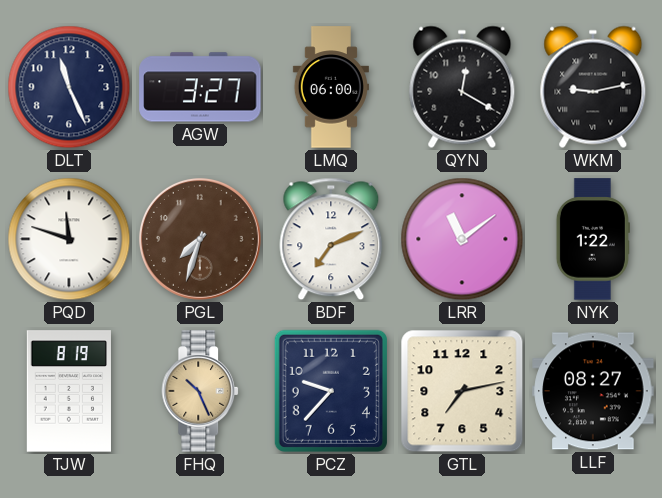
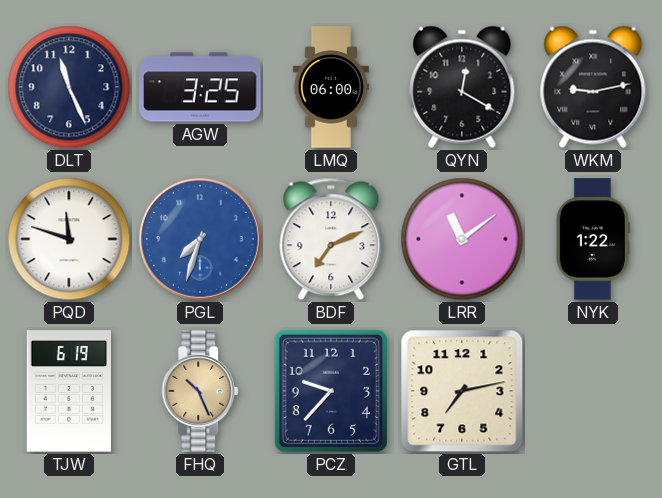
AGW: 3:27 -> 3:25
PGL dial: brown -> blue
TJW: 8:19 -> 6:19
LLF: 08:27 -> none
